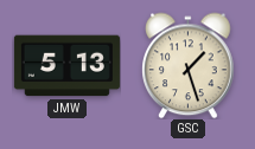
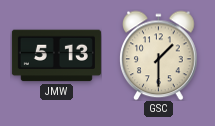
GSC: 1:27 -> 1:30
